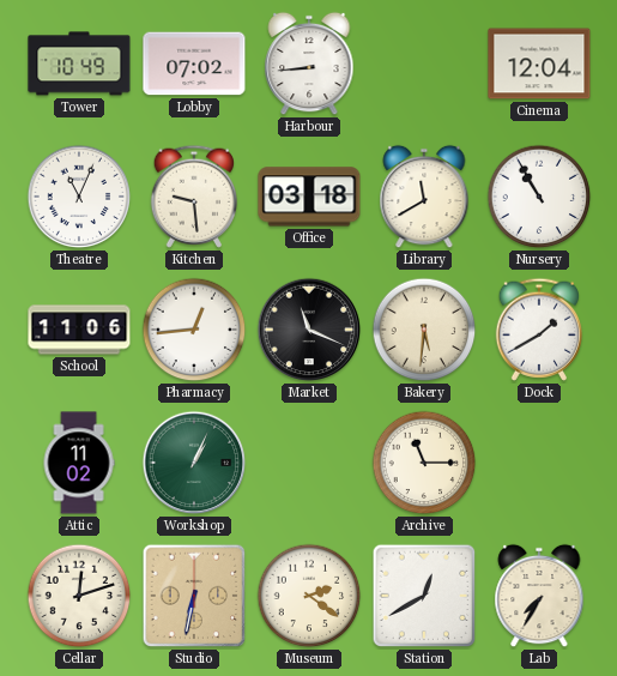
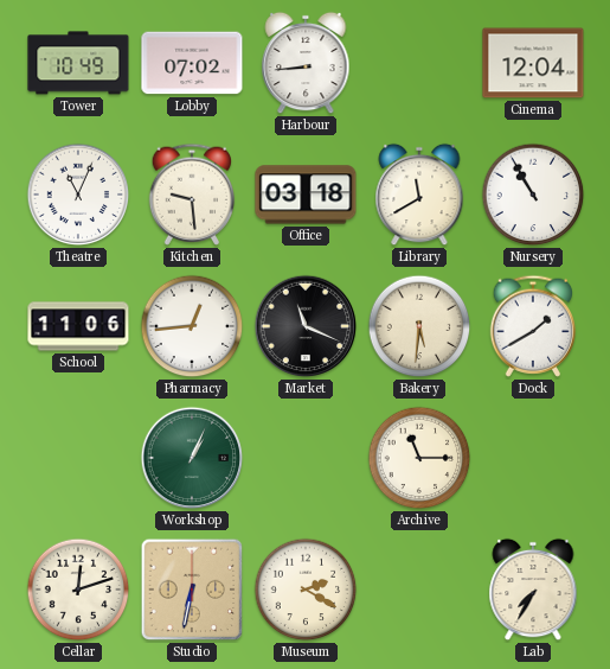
Attic: 11:02 -> none
Museum: 2:21 -> 2:20
Station: 12:40 -> none
